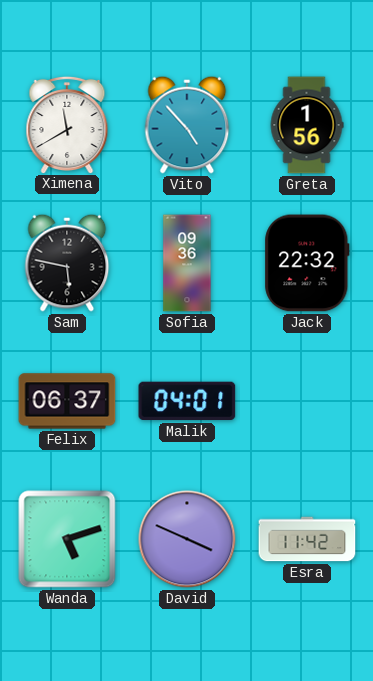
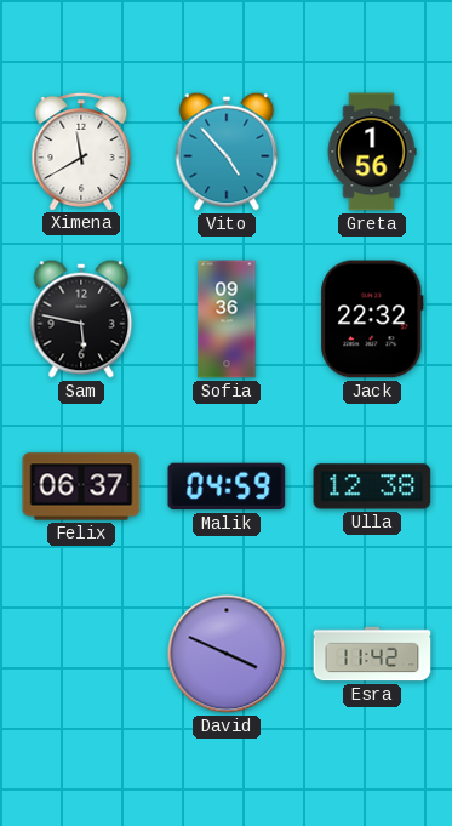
Malik: 04:01 -> 04:59
Ulla: none -> 12:38
Wanda: 5:12 -> none
